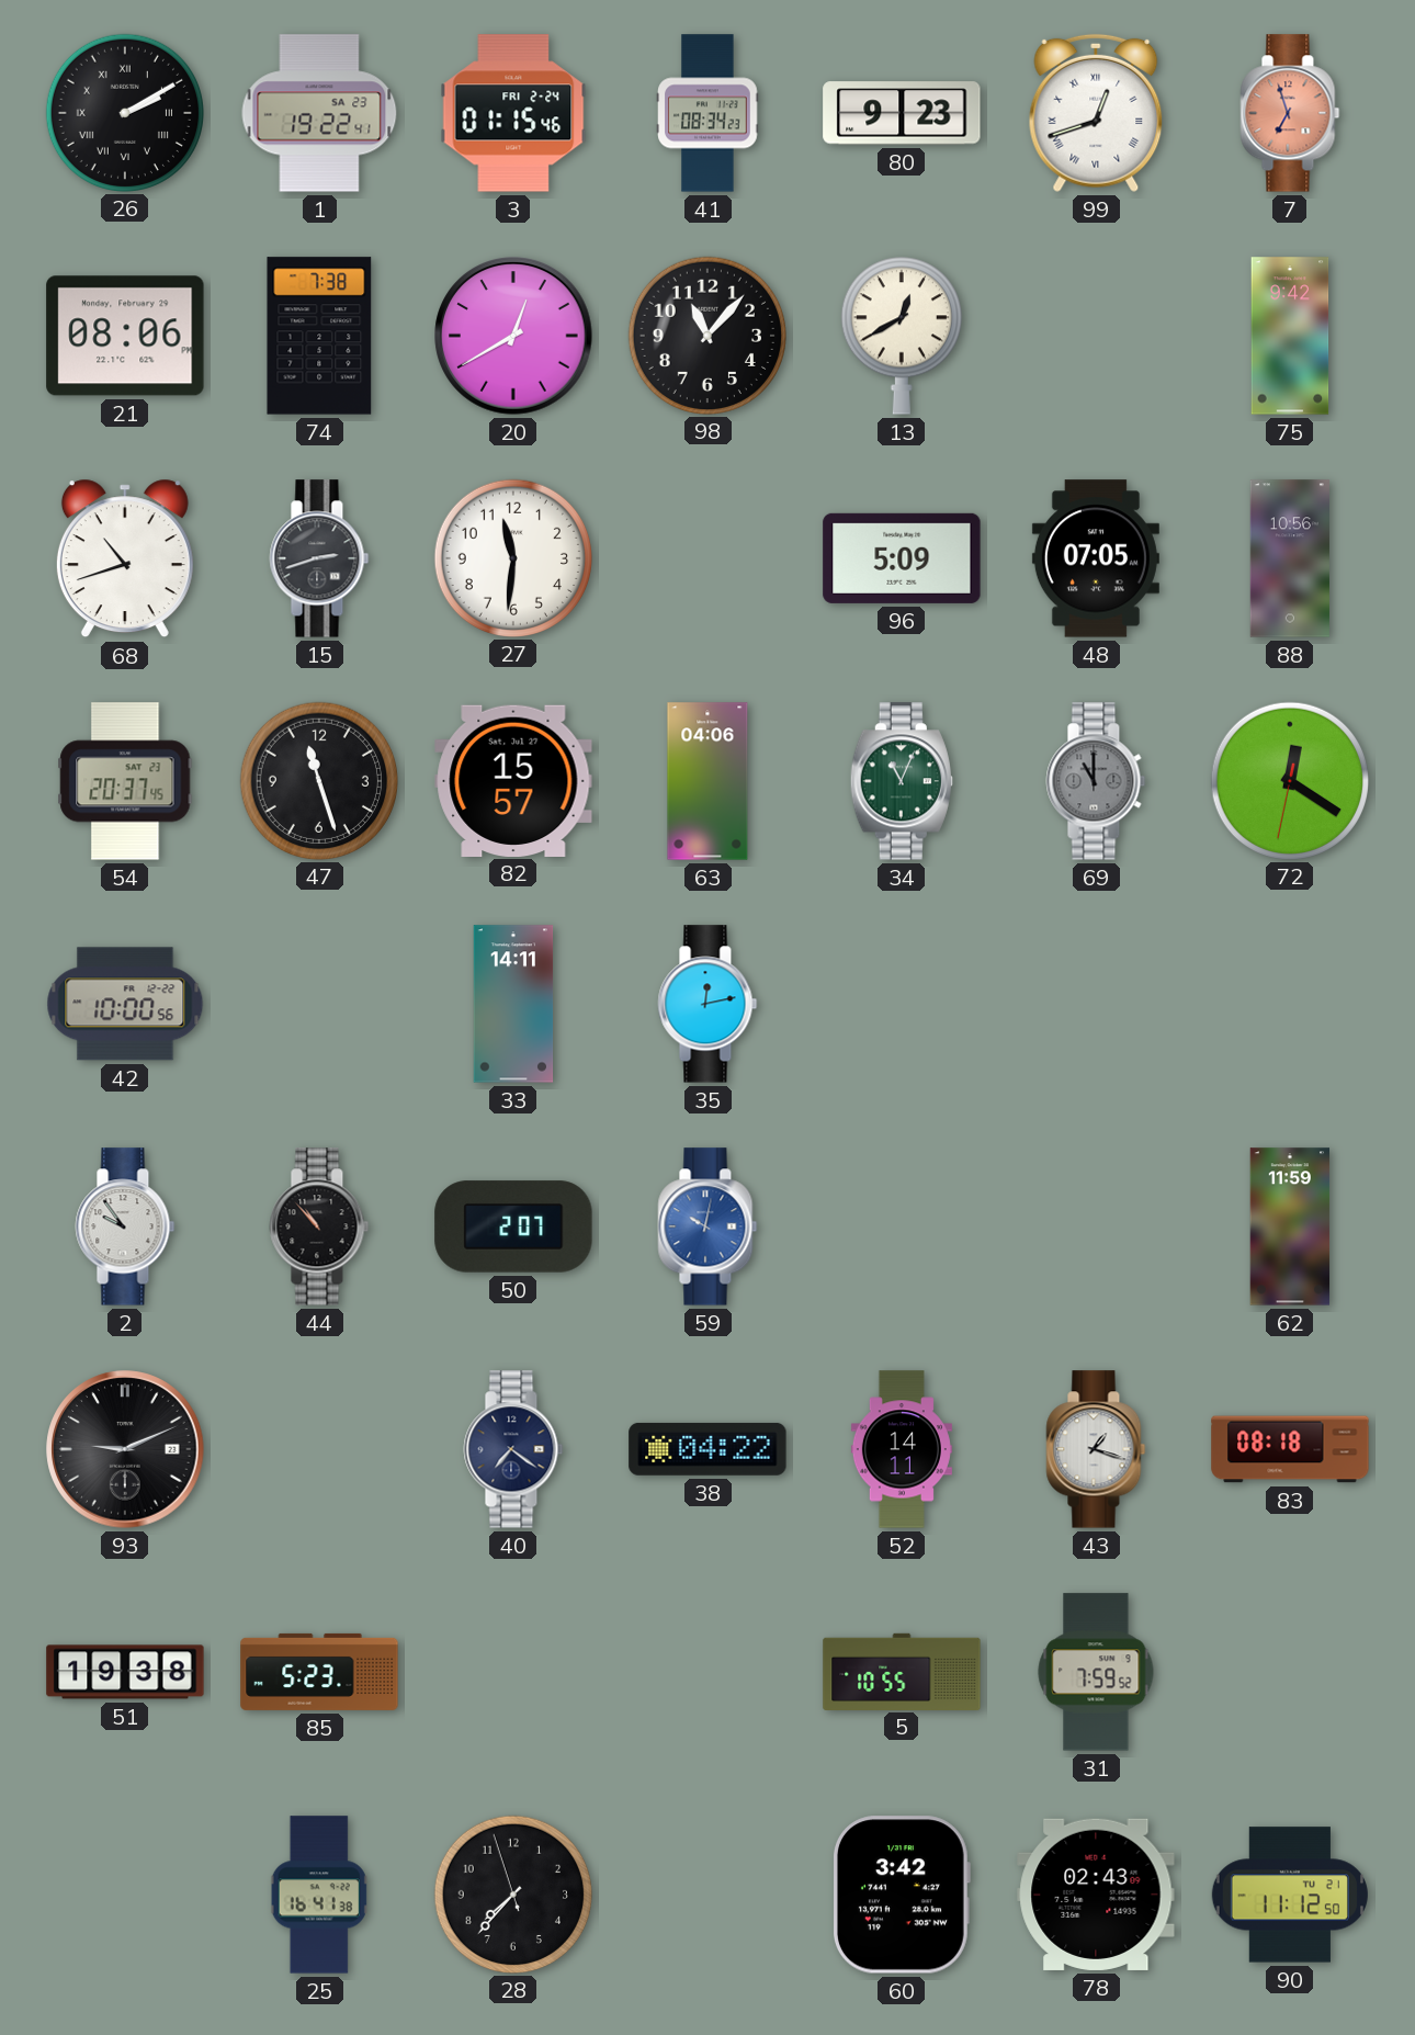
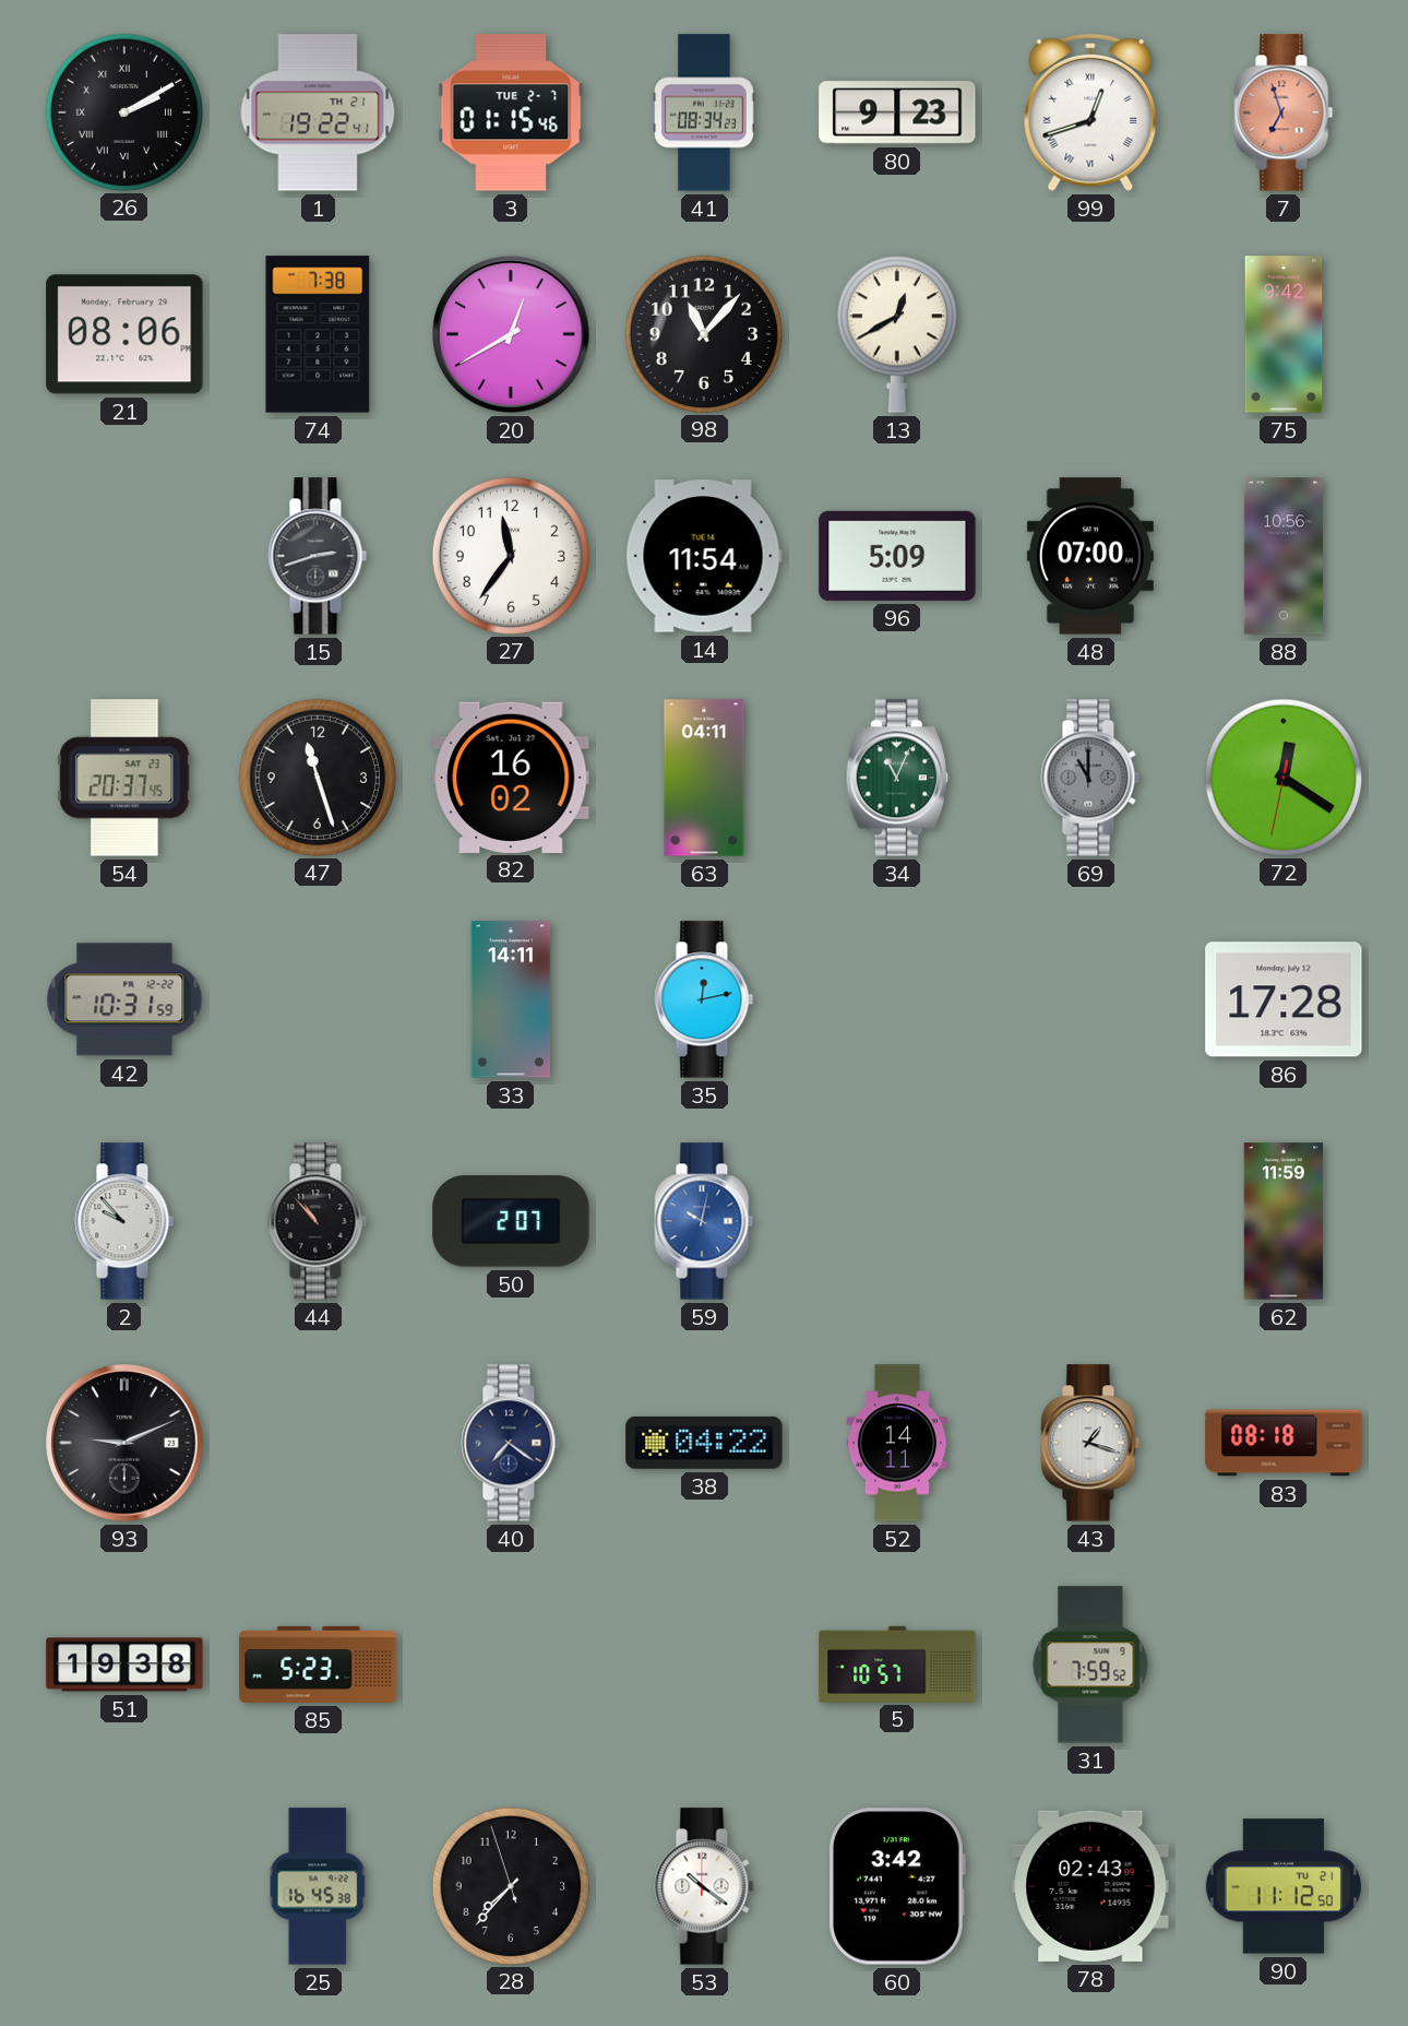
1 date: SA 23 -> TH 21
3 date: FRI 2-24 -> TUE 2-7
68: 10:42 -> none
27: 11:31 -> 11:36
14: none -> 11:54
48: 07:05 -> 07:00
82: 15:57 -> 16:02
63: 04:06 -> 04:11
42: 10:00 -> 10:31
86: none -> 17:28
2: 9:54 -> 9:53
5: 10:55 -> 10:57
25: 16:41 -> 16:45
53: none -> 10:21
